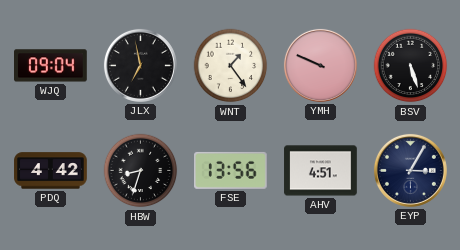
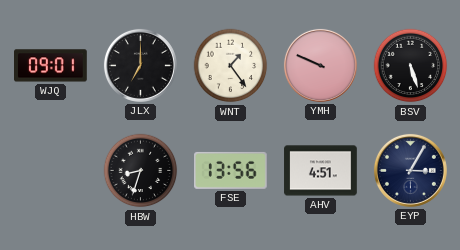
WJQ: 09:04 -> 09:01
JLX: 6:58 -> 7:00
PDQ: 4:42 -> none
